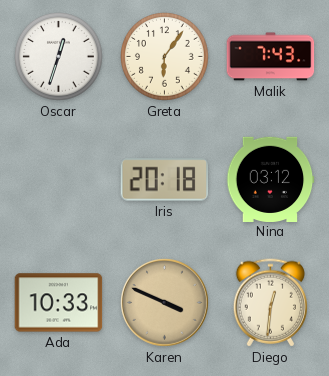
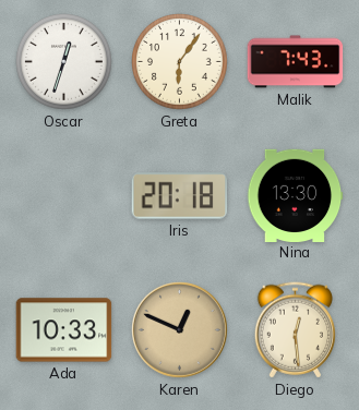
Nina: 03:12 -> 13:30
Karen: 3:49 -> 12:49
Diego: 12:31 -> 12:29
